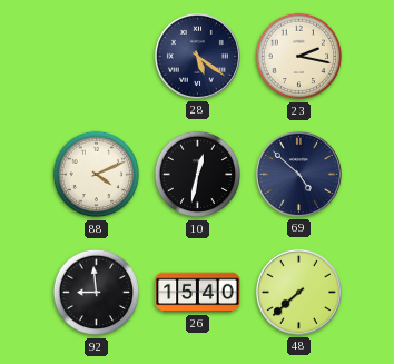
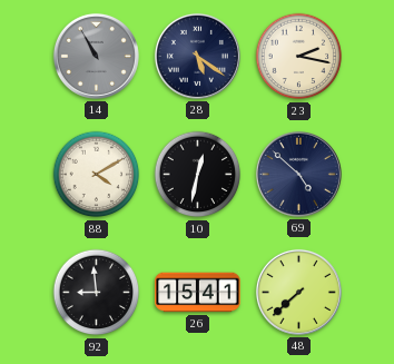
14: none -> 10:55
88: 4:11 -> 4:10
26: 15:40 -> 15:41
